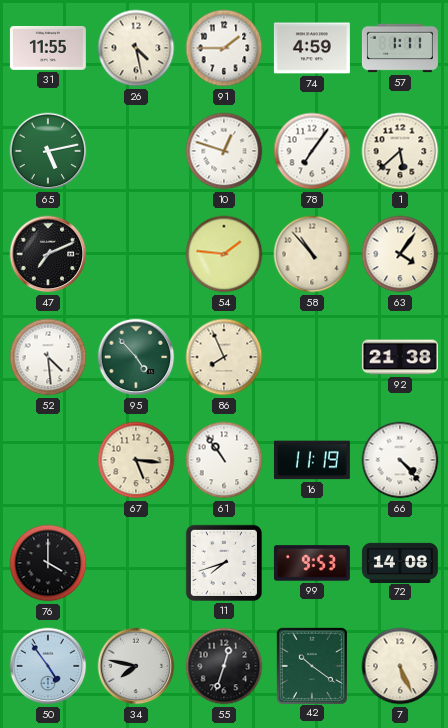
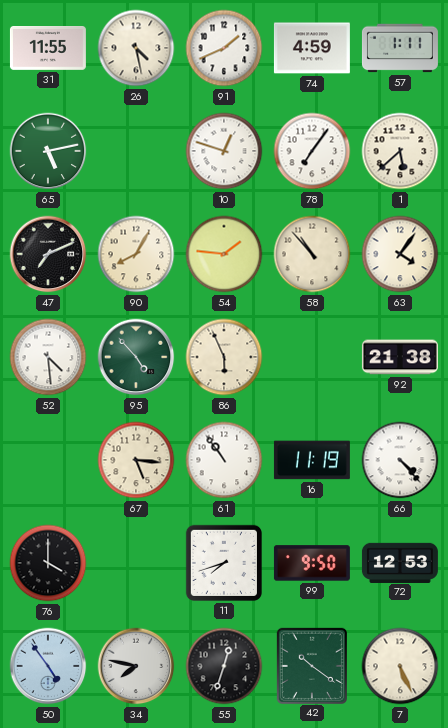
91: 1:45 -> 1:41
90: none -> 8:05
86: 7:56 -> 5:56
99: 9:53 -> 9:50
72: 14:08 -> 12:53
